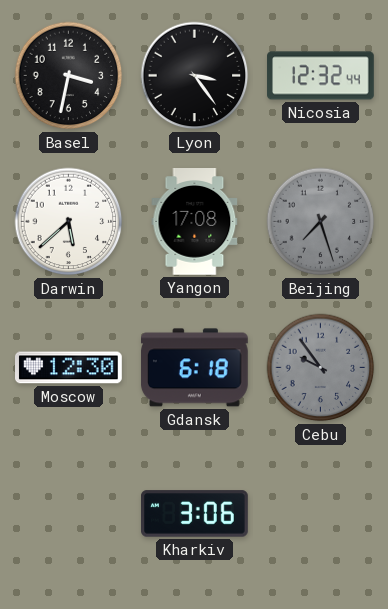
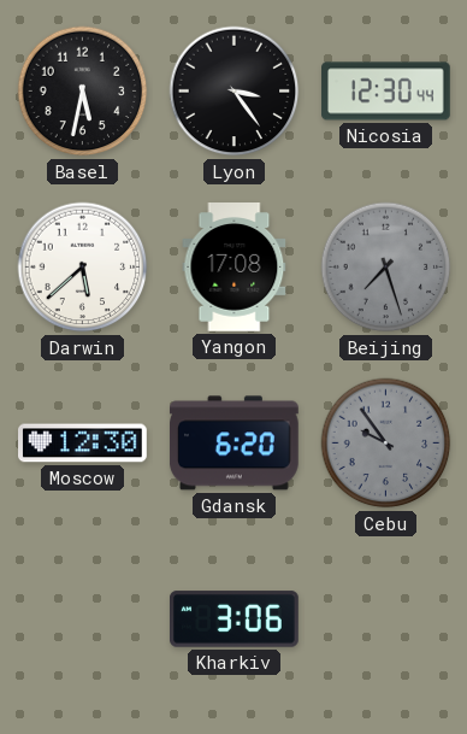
Basel: 3:32 -> 5:32
Nicosia: 12:32 -> 12:30
Gdansk: 6:18 -> 6:20
